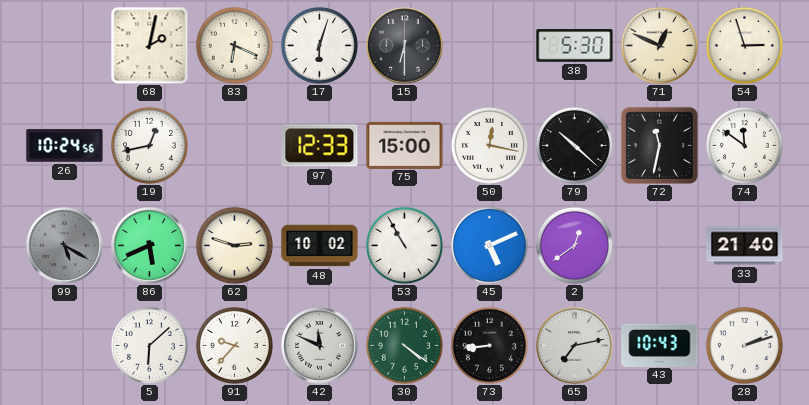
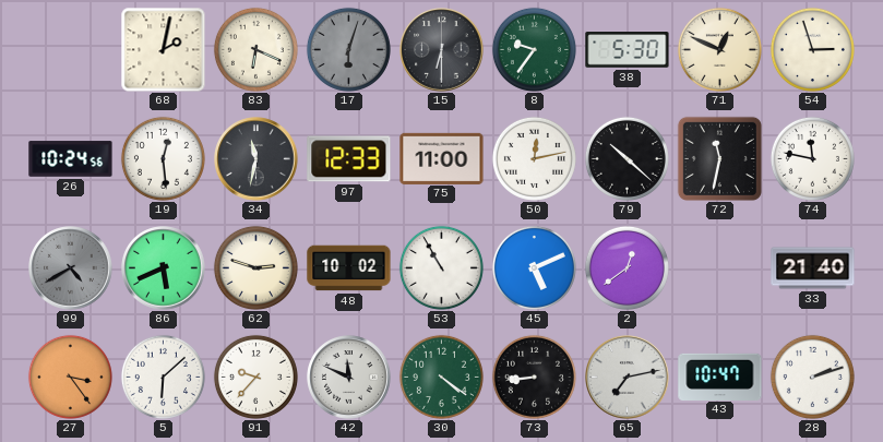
17 dial: white -> grey
8: none -> 9:36
19: 12:43 -> 12:29
34: none -> 11:32
75: 15:00 -> 11:00
50: 12:17 -> 12:13
74: 11:51 -> 11:47
99: 5:20 -> 4:40
27: none -> 3:24
43: 10:43 -> 10:47
